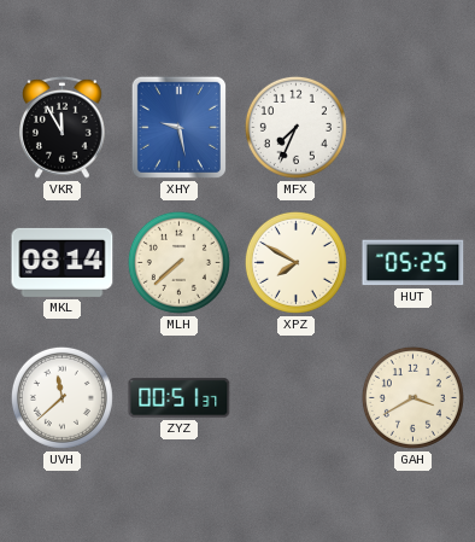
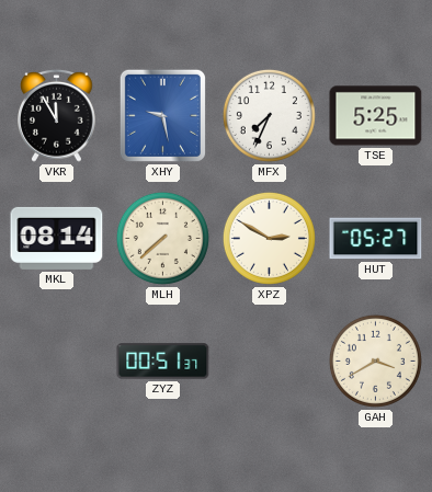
TSE: none -> 5:25
XPZ: 7:50 -> 2:50
HUT: 05:25 -> 05:27
UVH: 11:38 -> none
